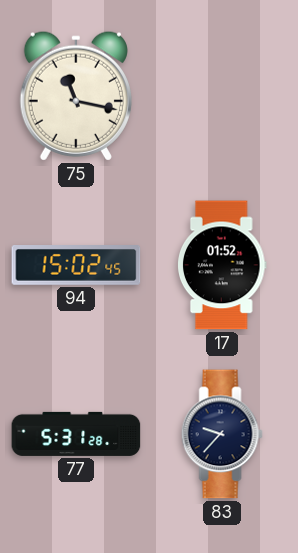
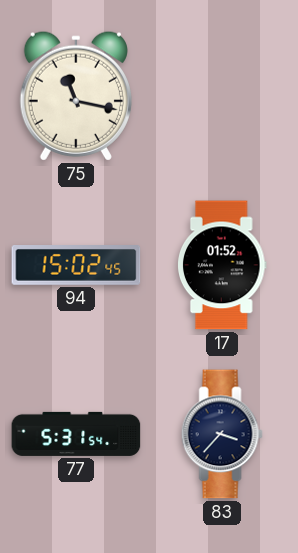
77: 5:31:28 -> 5:31:54
83: 9:37 -> 3:37
